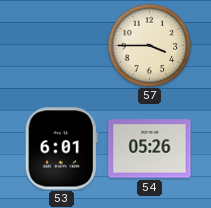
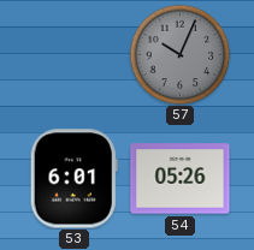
57: 3:45 -> 10:04
57 dial: cream -> grey
